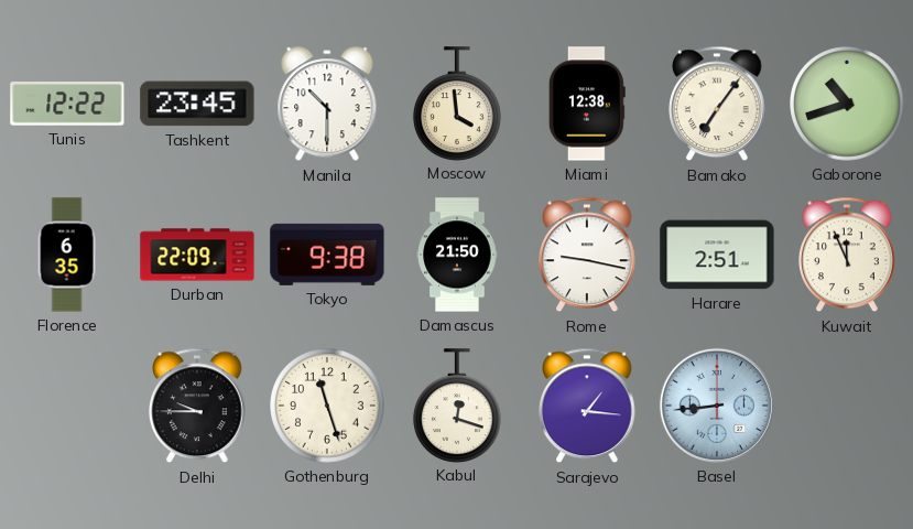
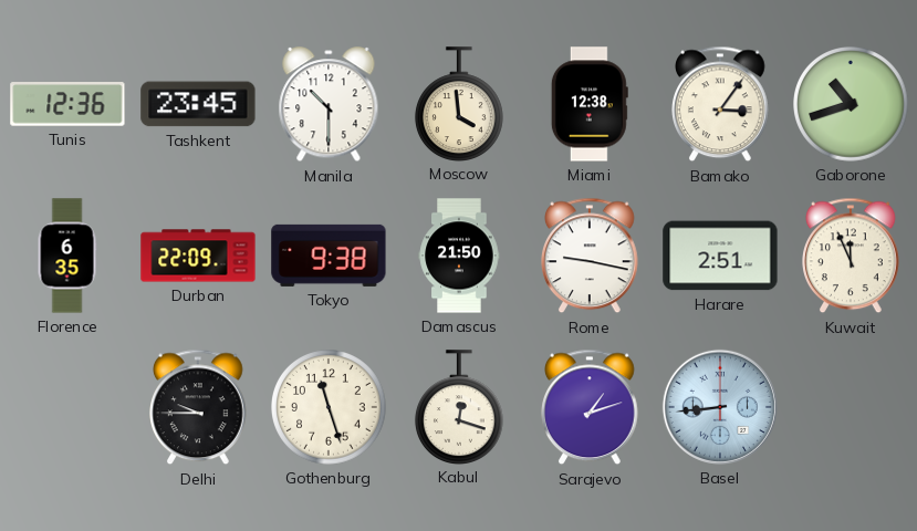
Tunis: 12:22 -> 12:36
Bamako: 7:06 -> 3:06
Sarajevo: 1:16 -> 1:12
